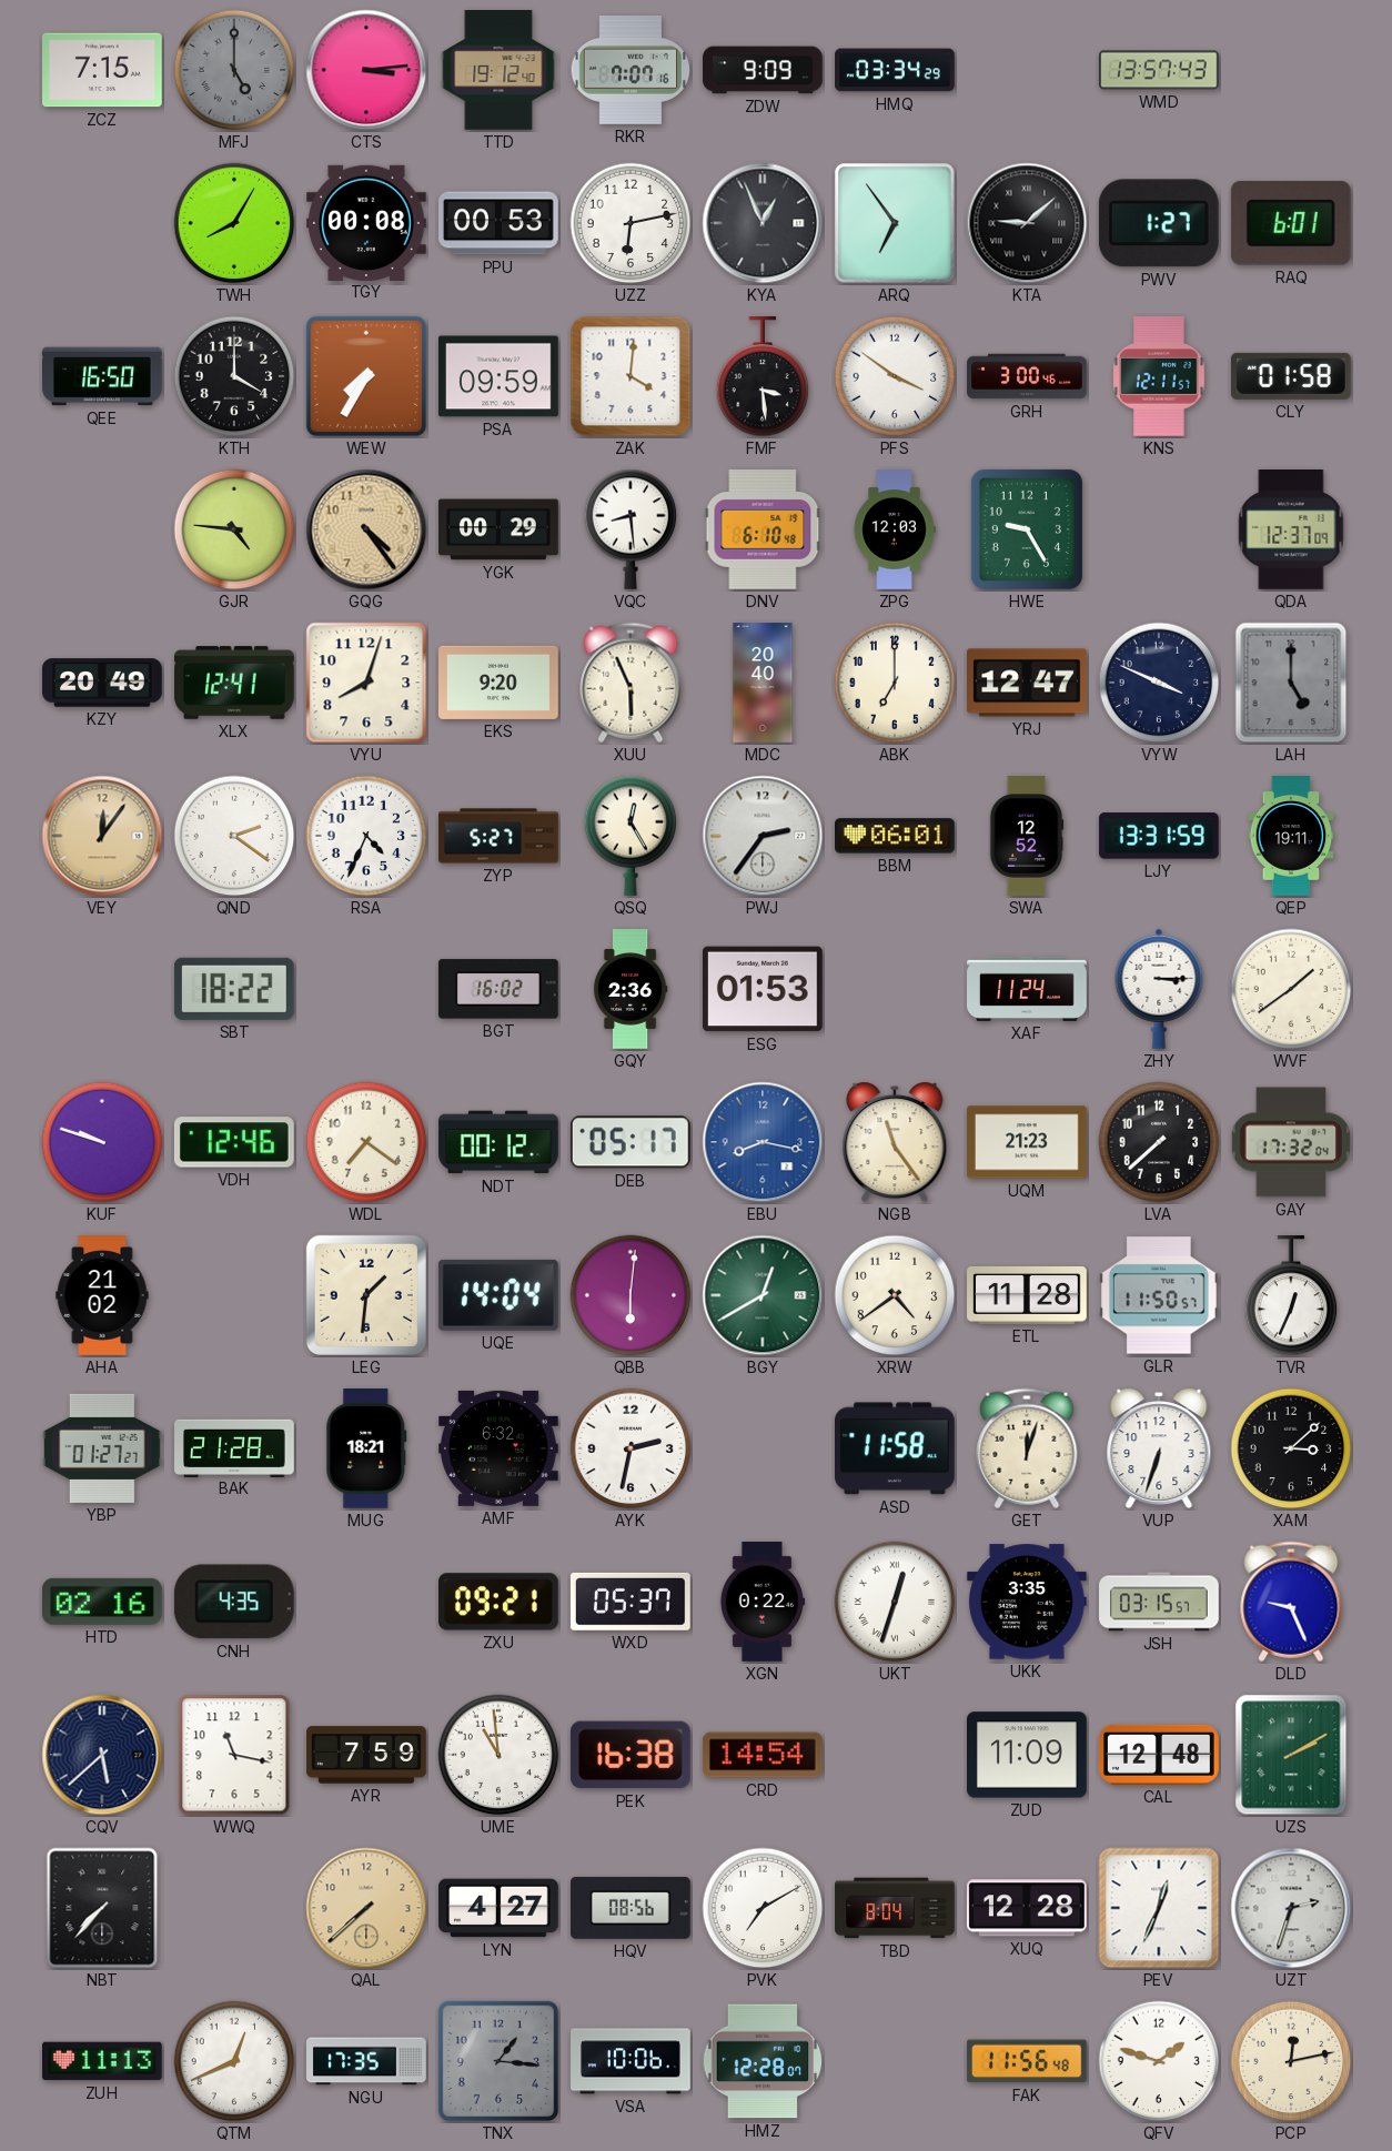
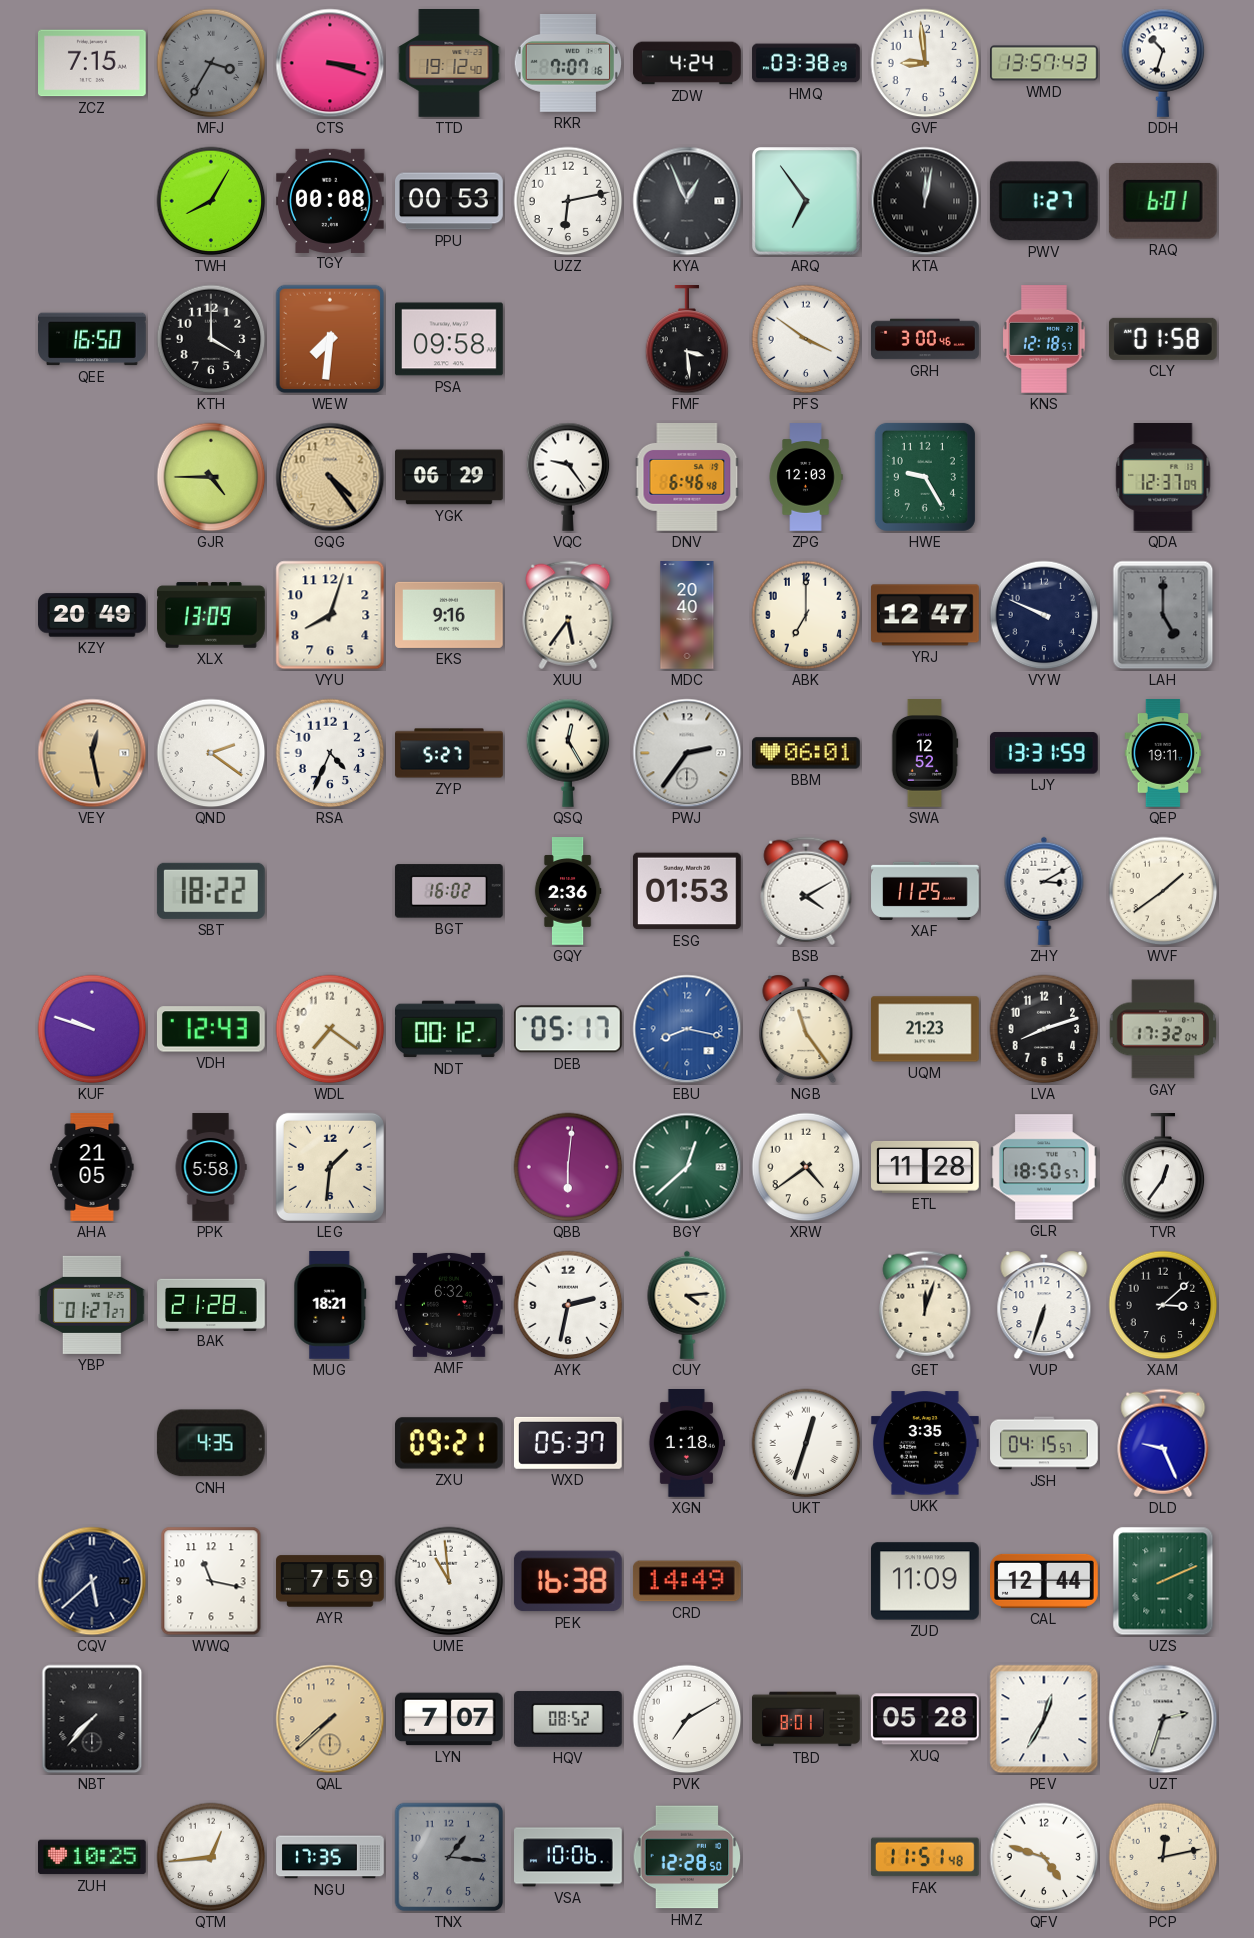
MFJ: 5:00 -> 3:35
CTS: 3:14 -> 3:18
ZDW: 9:09 -> 4:24
HMQ: 03:34 -> 03:38
GVF: none -> 8:59
DDH: none -> 10:33
KTA: 9:08 -> 12:02
WEW: 7:35 -> 7:31
PSA: 09:59 -> 09:58
ZAK: 4:01 -> none
KNS: 12:11 -> 12:18
GJR: 4:46 -> 4:45
YGK: 00:29 -> 06:29
VQC: 8:29 -> 9:24
DNV: 6:10 -> 6:46
XLX: 12:41 -> 13:09
EKS: 9:20 -> 9:16
XUU: 5:56 -> 5:36
VYW: 3:49 -> 9:49
VEY: 12:06 -> 12:28
BSB: none -> 4:10
XAF: 11:24 -> 11:25
ZHY: 3:15 -> 3:10
VDH: 12:46 -> 12:43
LVA: 7:38 -> 8:12
AHA: 21:02 -> 21:05
PPK: none -> 5:58
UQE: 14:04 -> none
BGY: 12:40 -> 12:38
GLR: 11:50 -> 18:50
TVR: 12:34 -> 12:36
CUY: none -> 4:14
ASD: 11:58 -> none
HTD: 02:16 -> none
XGN: 0:22 -> 1:18
JSH: 03:15 -> 04:15
CRD: 14:54 -> 14:49
CAL: 12:48 -> 12:44
UZS: 2:10 -> 2:11
LYN: 4:27 -> 7:07
HQV: 08:56 -> 08:52
TBD: 8:04 -> 8:01
XUQ: 12:28 -> 05:28
PEV: 12:34 -> 12:35
ZUH: 11:13 -> 10:25
QTM: 12:41 -> 12:44
HMZ: 12:28:07 -> 12:28:50
FAK: 11:56 -> 11:51
QFV: 1:48 -> 4:48
